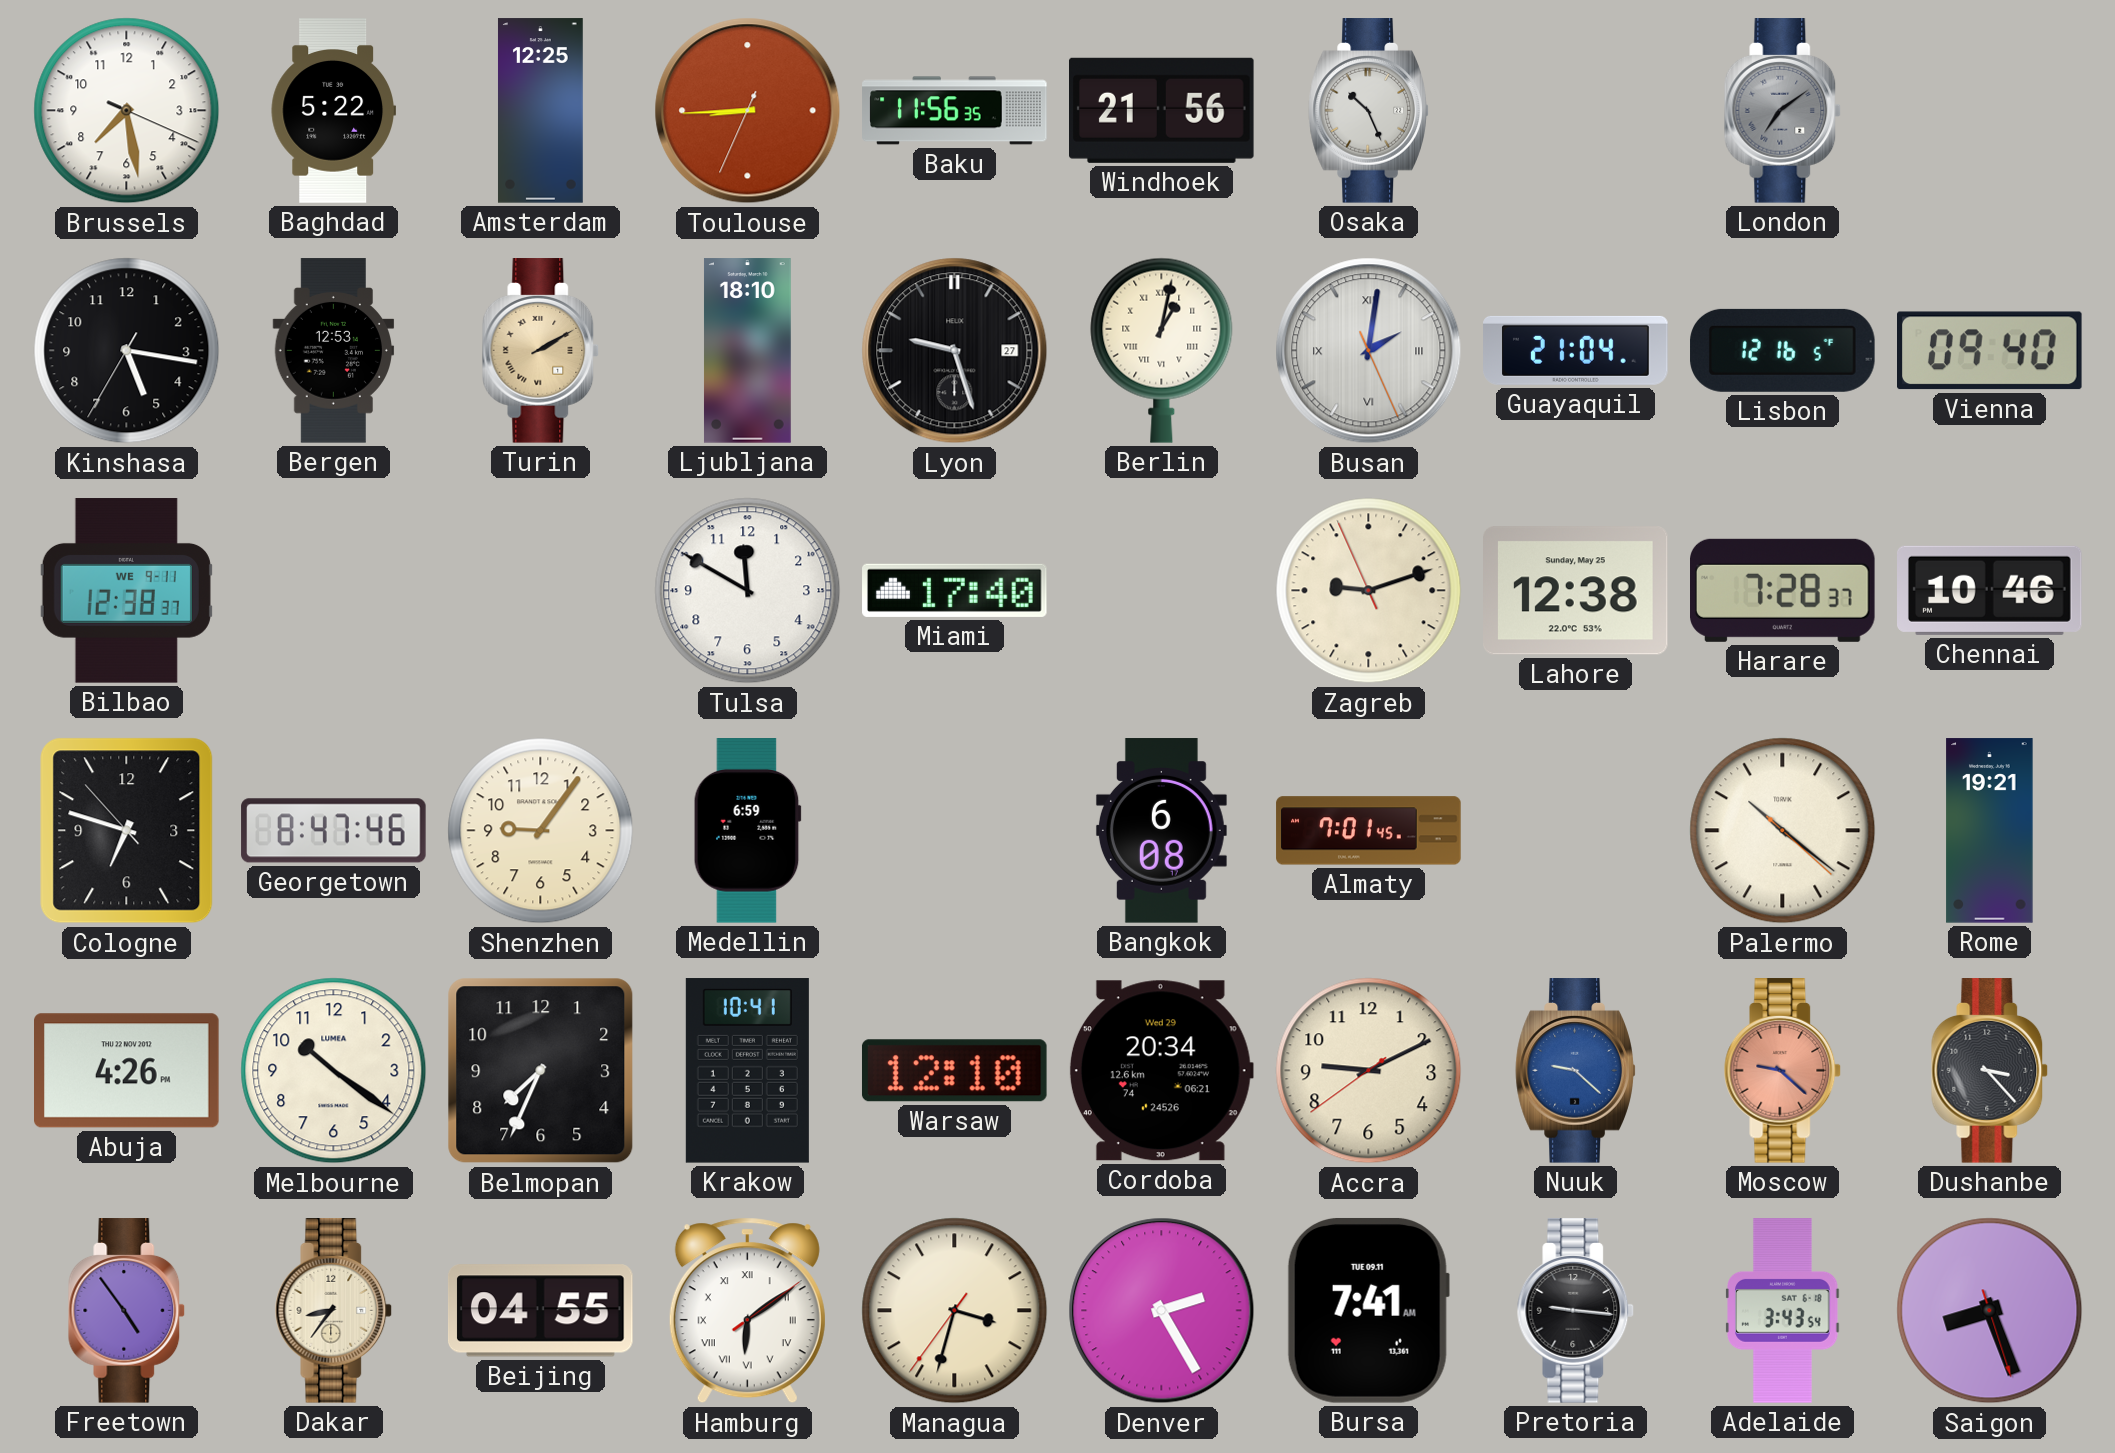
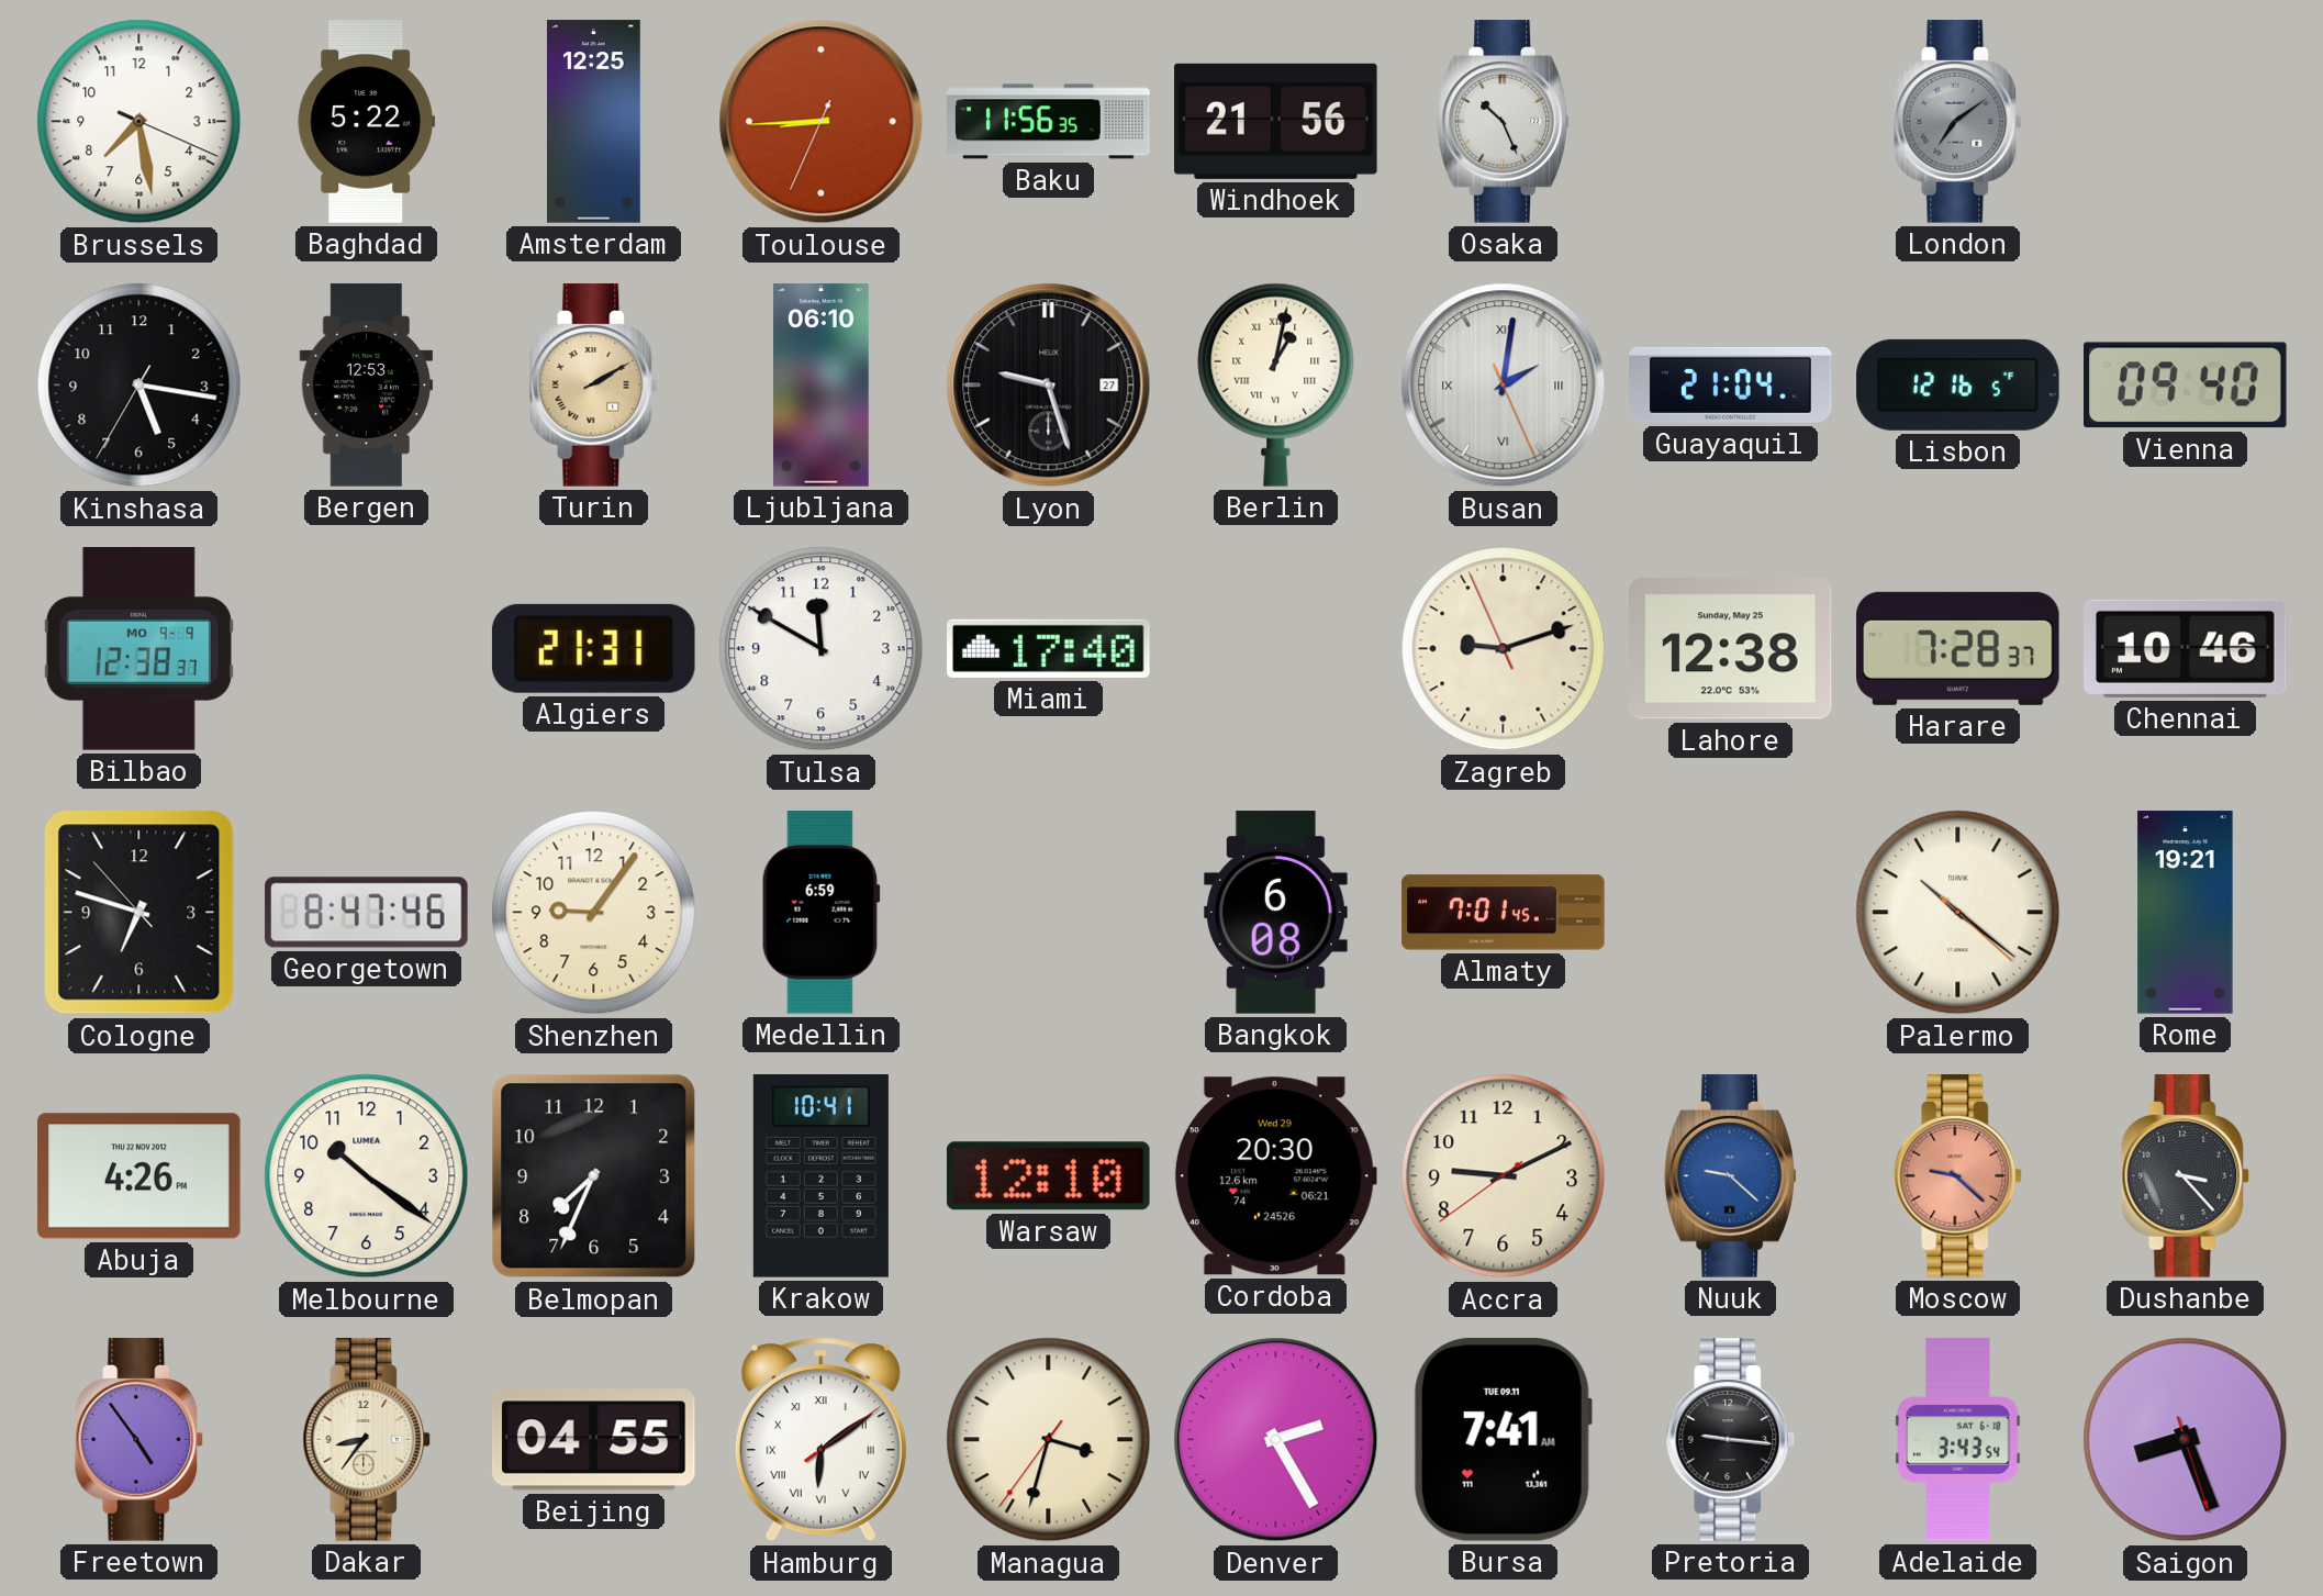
Ljubljana: 18:10 -> 06:10
Bilbao date: WE 9-11 -> MO 9-9
Algiers: none -> 21:31
Cordoba: 20:34 -> 20:30
